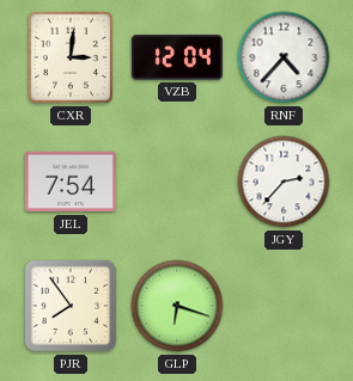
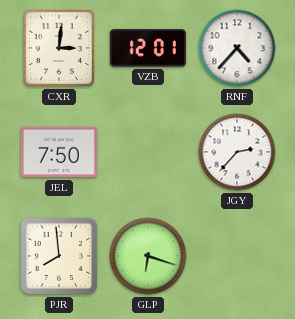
VZB: 12:04 -> 12:01
JEL: 7:54 -> 7:50
PJR: 7:54 -> 7:59
